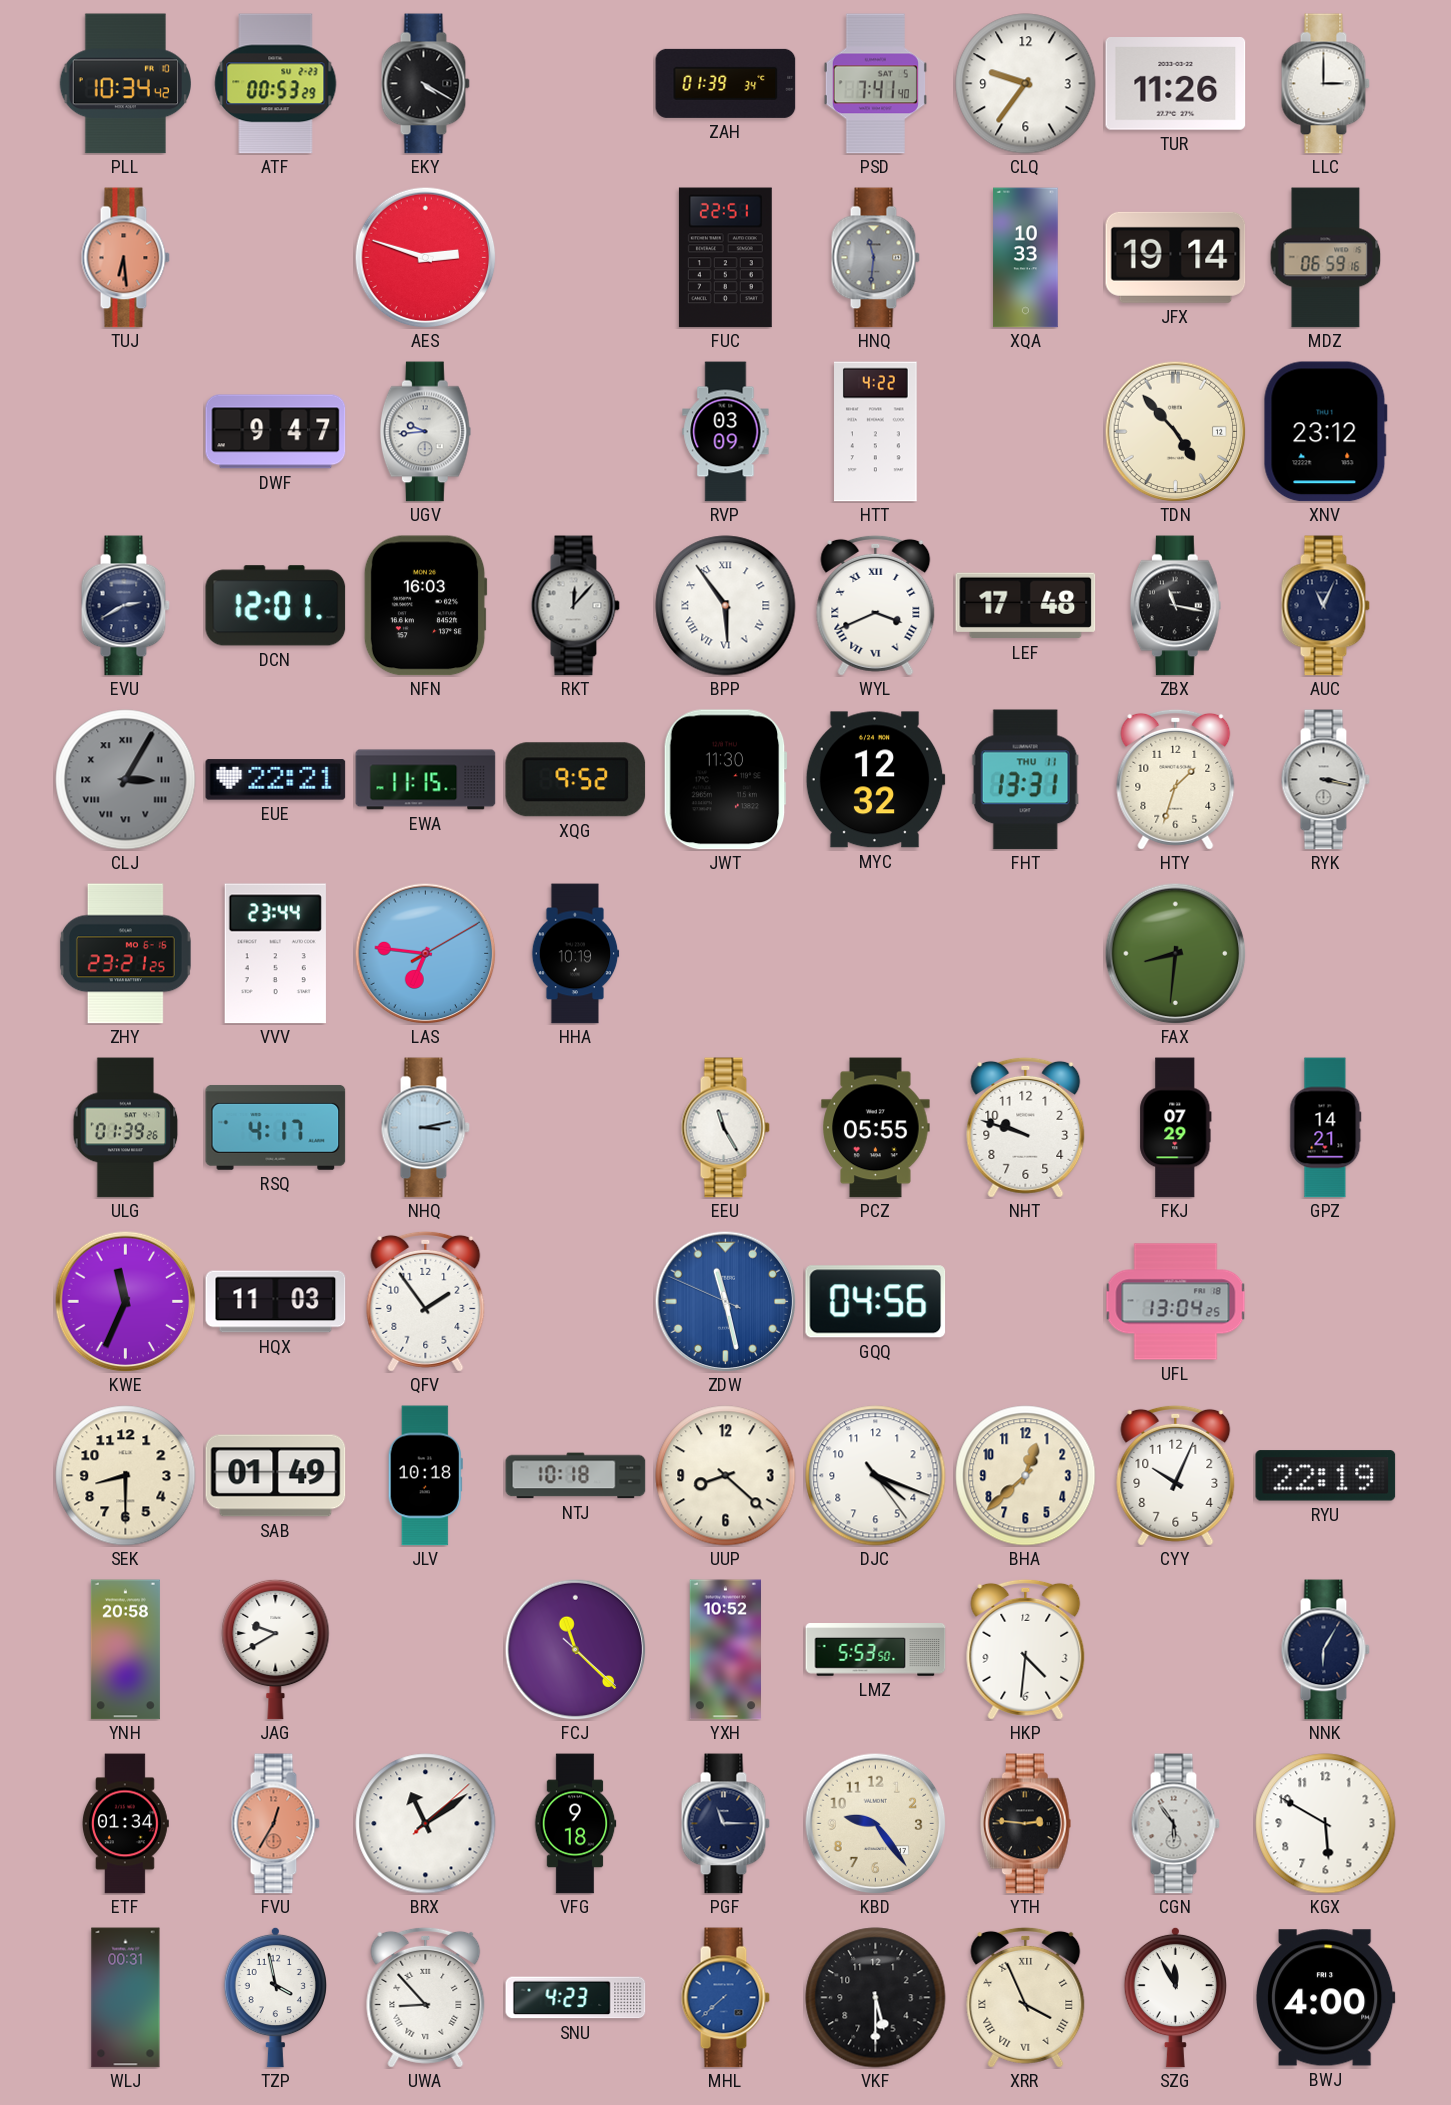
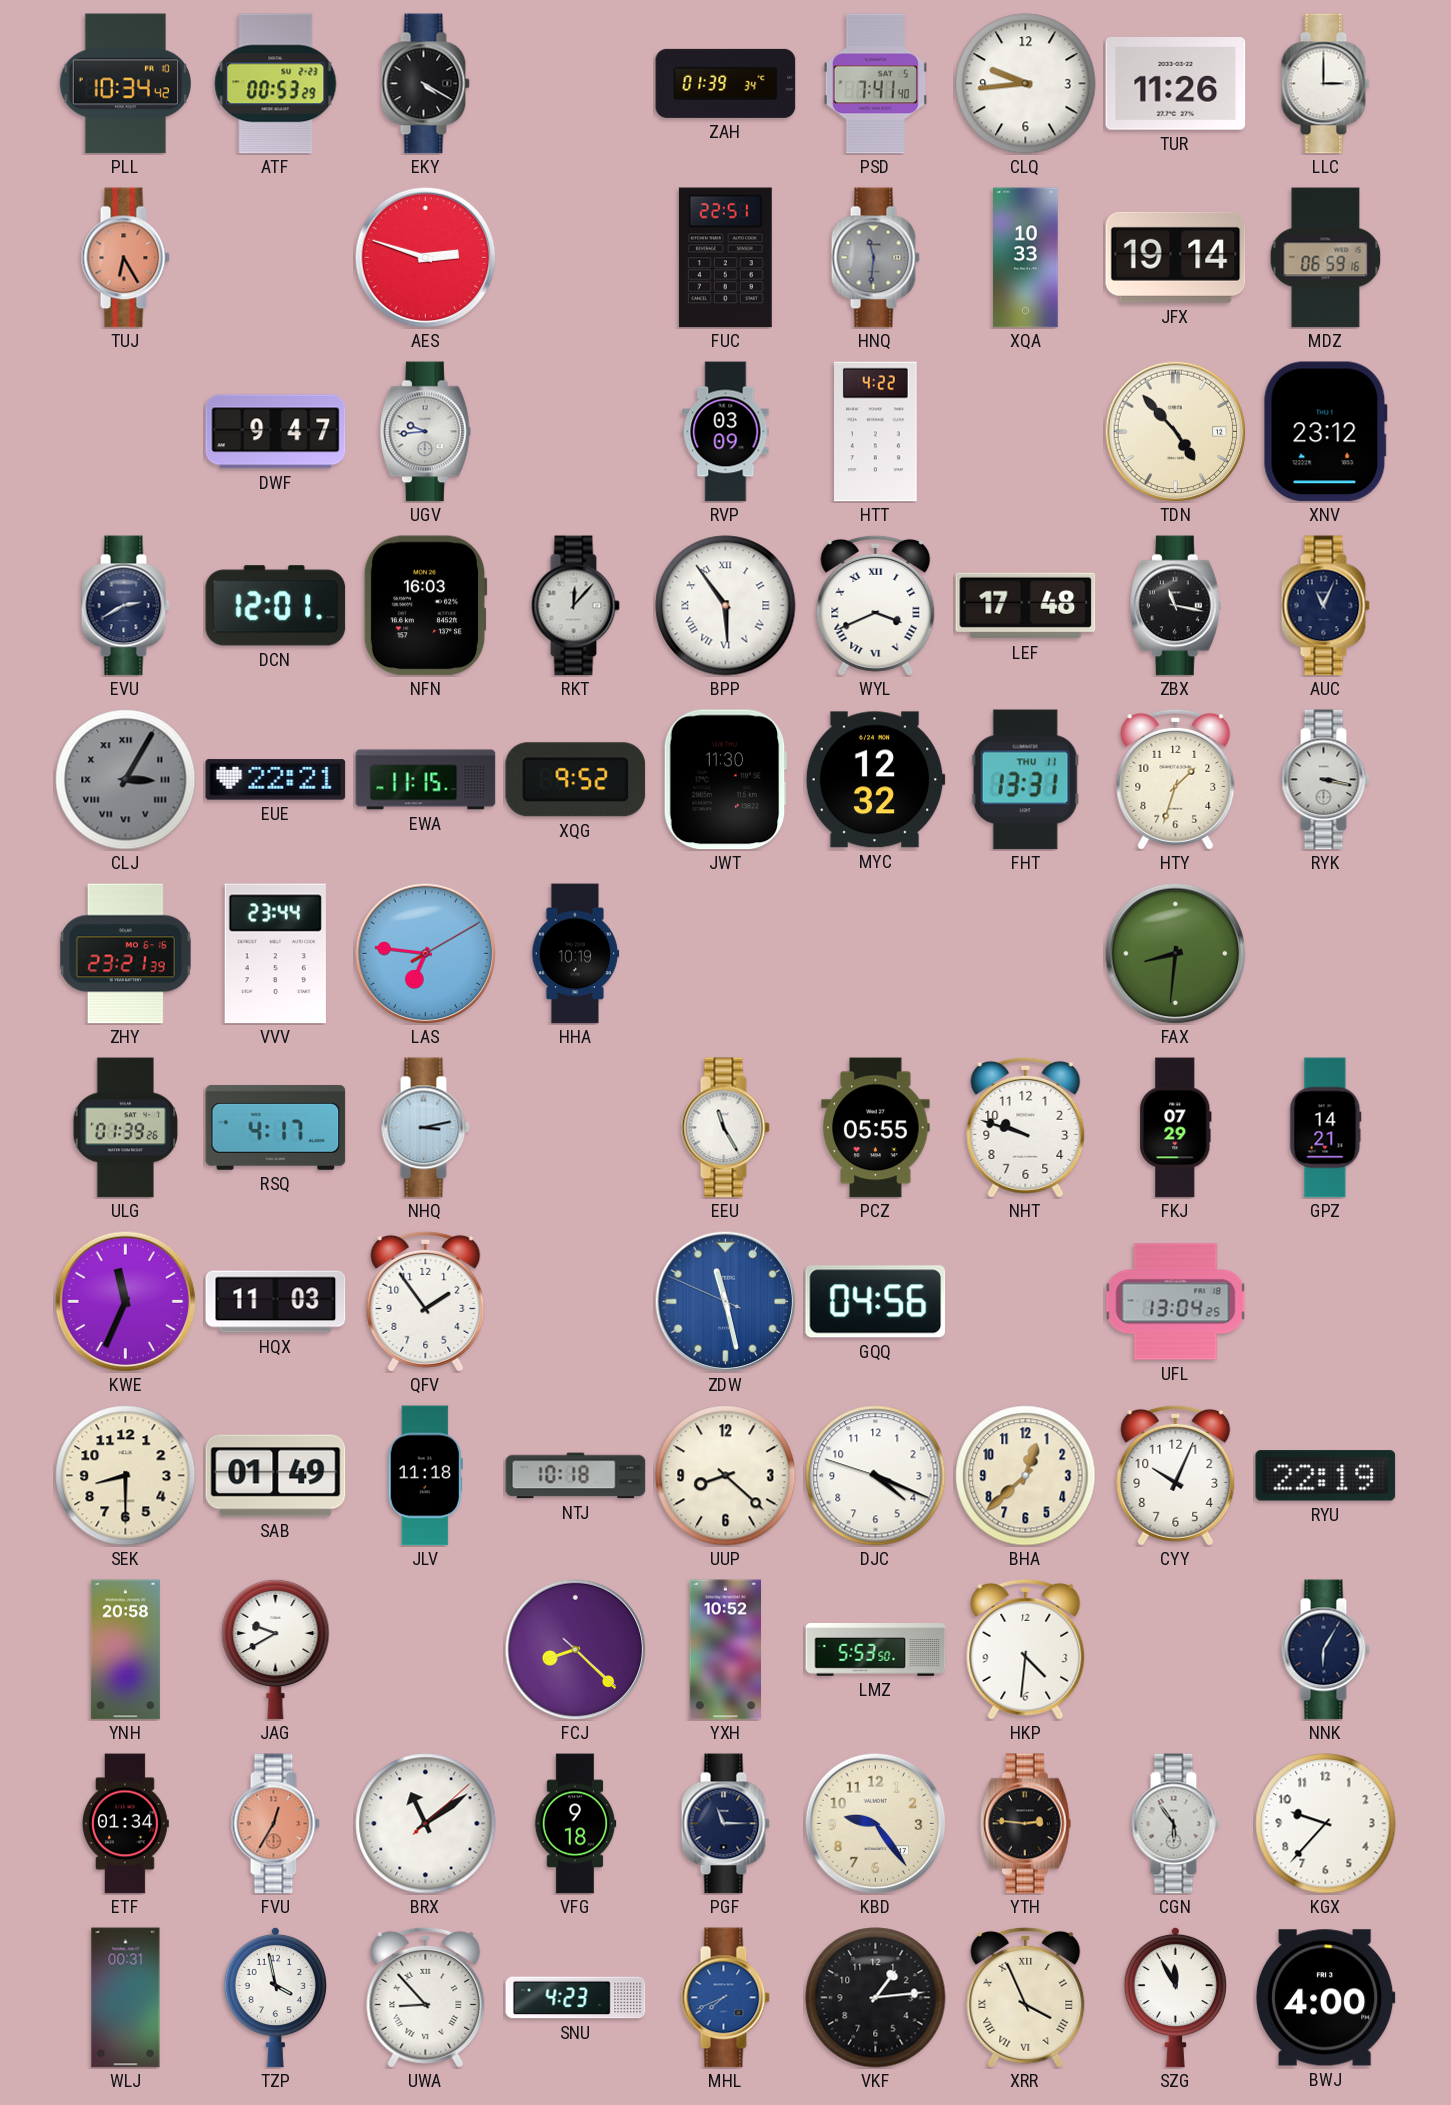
CLQ: 9:36 -> 9:44
TUJ: 6:29 -> 6:25
ZHY: 23:21:25 -> 23:21:39
JLV: 10:18 -> 11:18
DJC: 4:18:24 -> 4:18:48
FCJ: 11:22 -> 8:22
KGX: 5:50 -> 9:37
MHL: 7:38 -> 7:41
VKF: 5:30 -> 1:14
